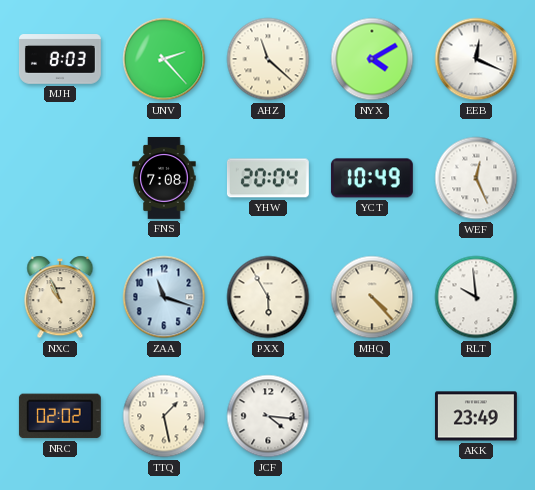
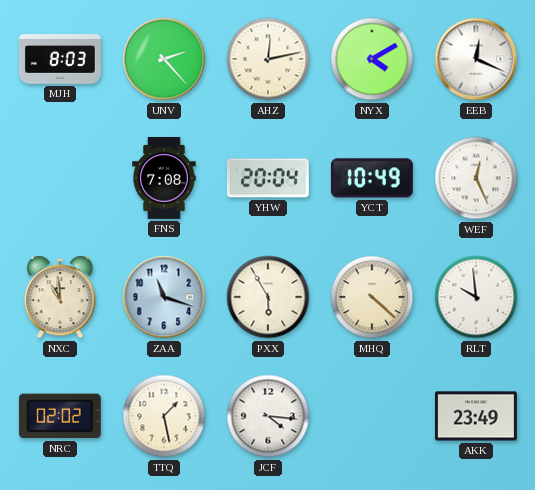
AHZ: 11:22 -> 12:13
NXC: 10:56 -> 10:59
MHQ: 4:23 -> 4:22
